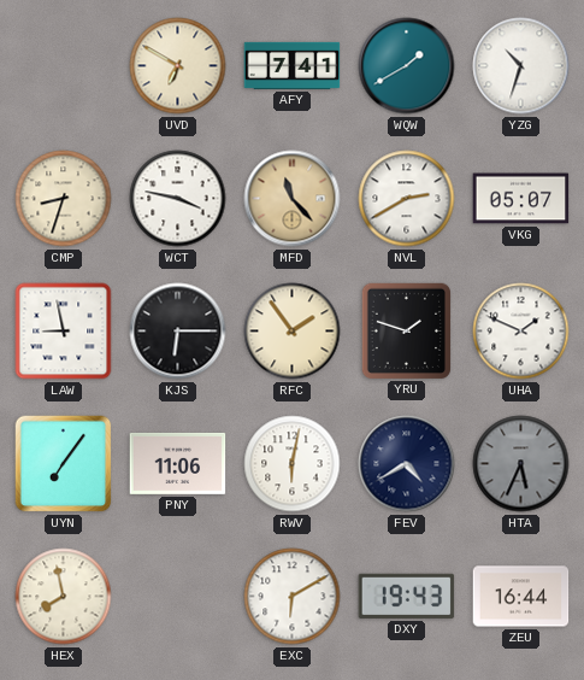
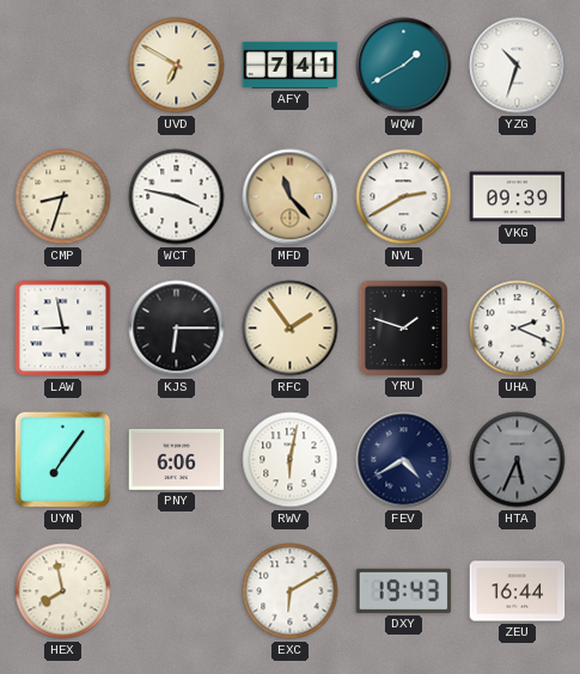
VKG: 05:07 -> 09:39
UHA: 1:49 -> 2:19
PNY: 11:06 -> 6:06
